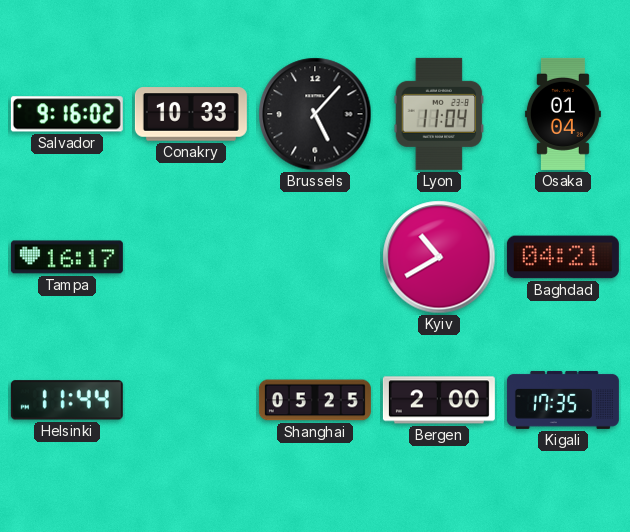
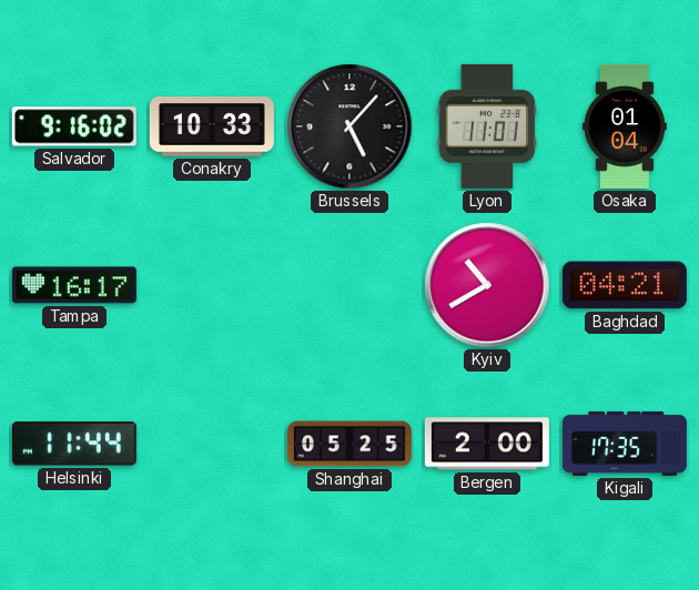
Lyon: 11:04 -> 11:01
